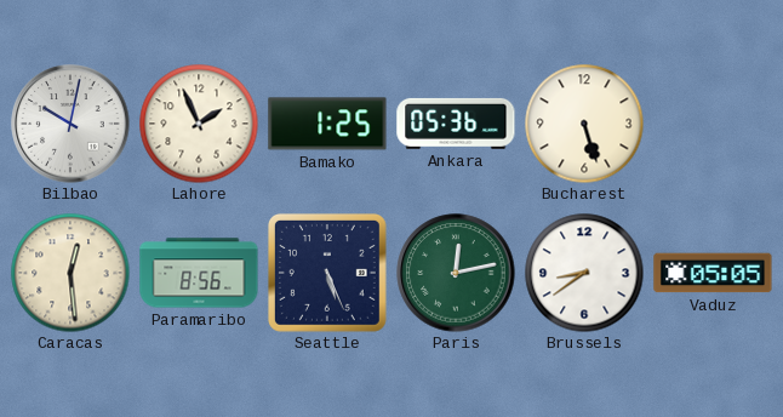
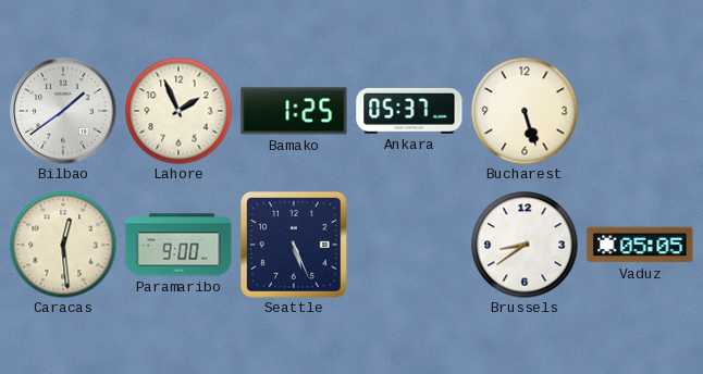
Bilbao: 10:02 -> 1:39
Ankara: 05:36 -> 05:37
Paramaribo: 8:56 -> 9:00
Paris: 12:13 -> none
